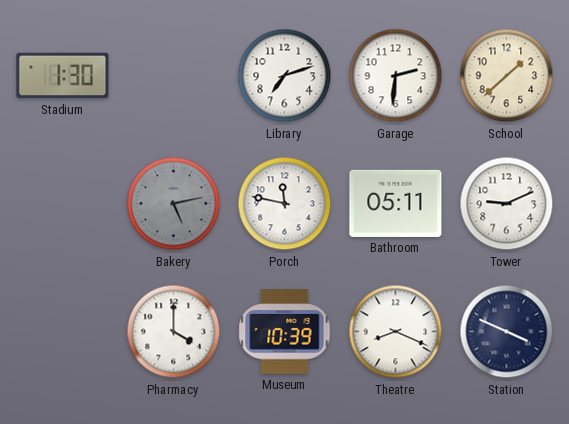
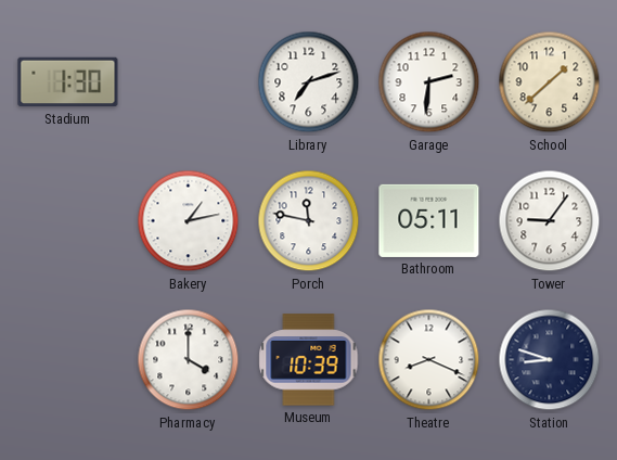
Bakery: 5:13 -> 1:13
Bakery dial: grey -> white
Tower: 9:11 -> 9:06
Station: 3:49 -> 8:48
